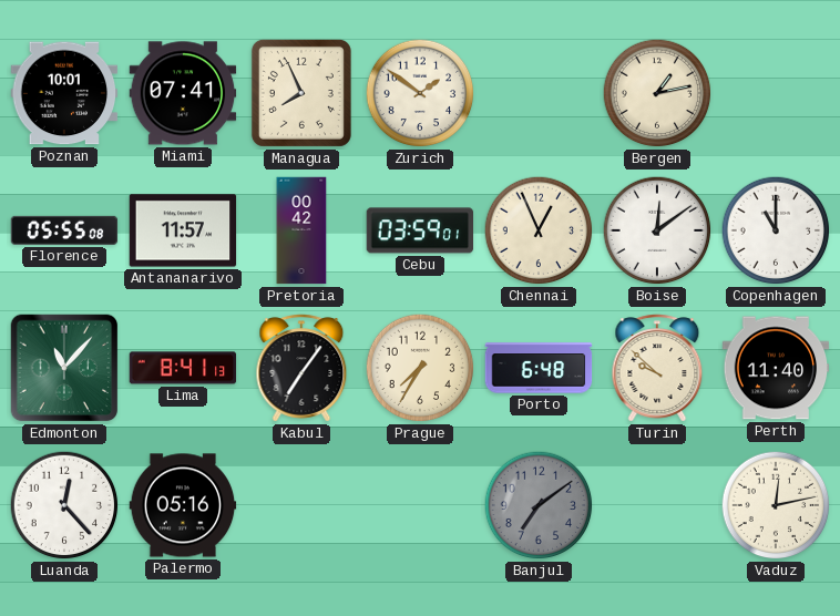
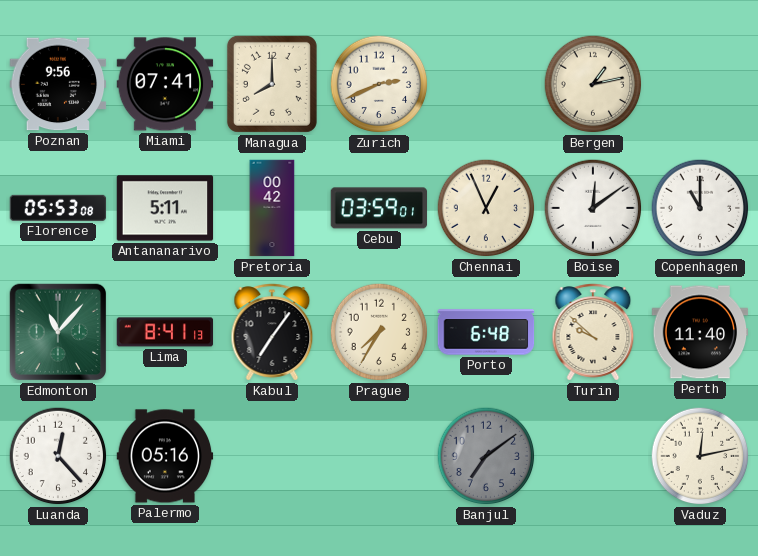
Poznan: 10:01 -> 9:56
Managua: 7:56 -> 8:00
Zurich: 1:51 -> 2:41
Florence: 05:55 -> 05:53
Antananarivo: 11:57 -> 5:11
